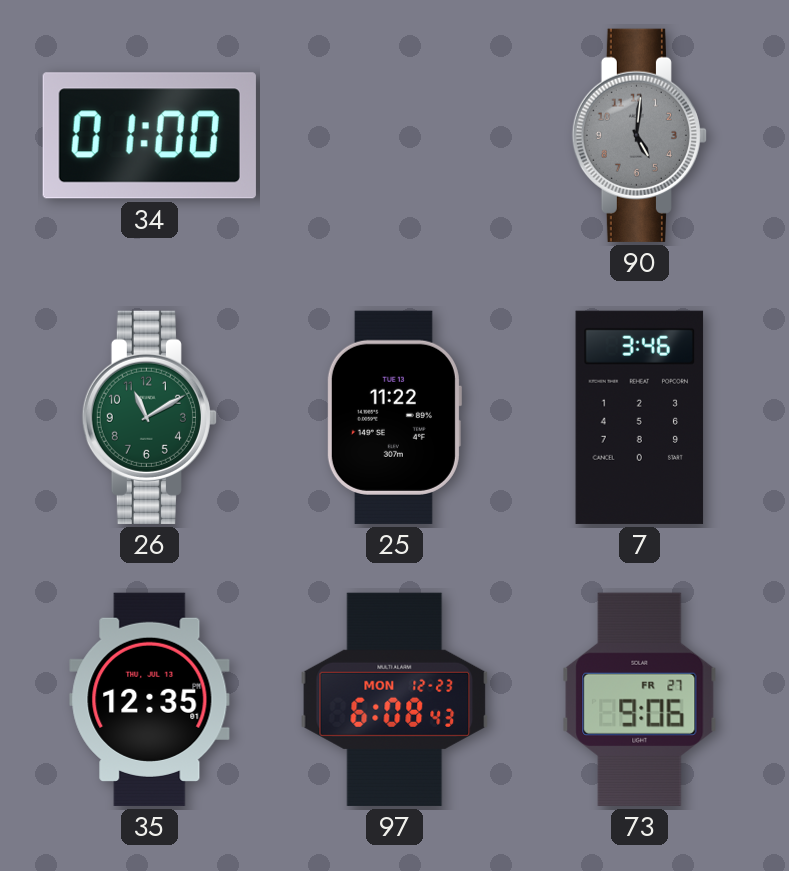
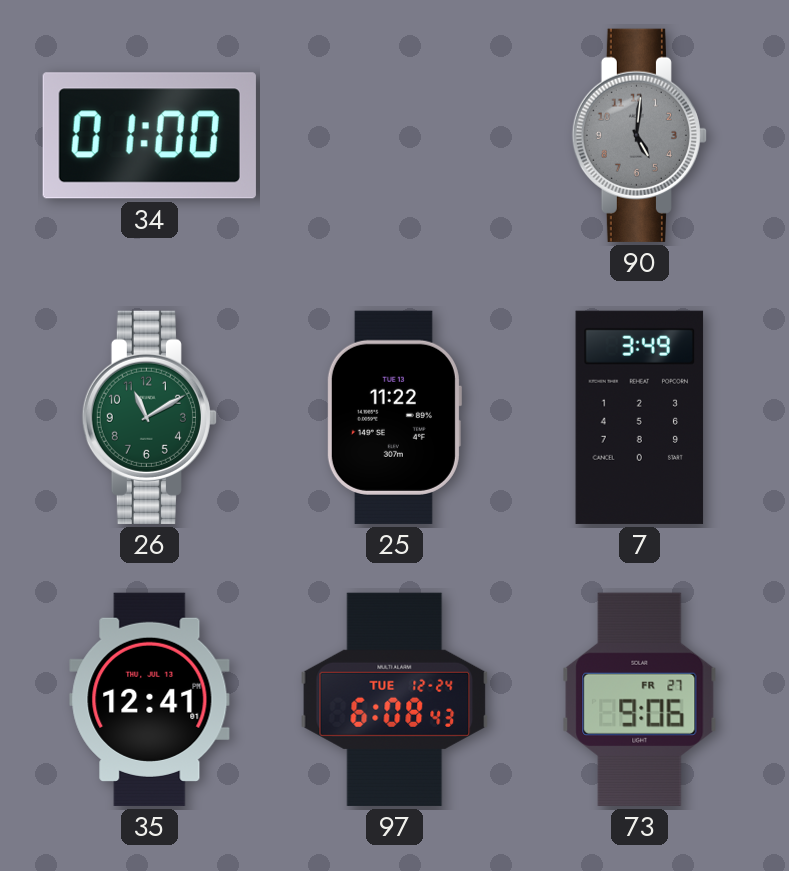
7: 3:46 -> 3:49
35: 12:35 -> 12:41
97 date: MON 12-23 -> TUE 12-24
